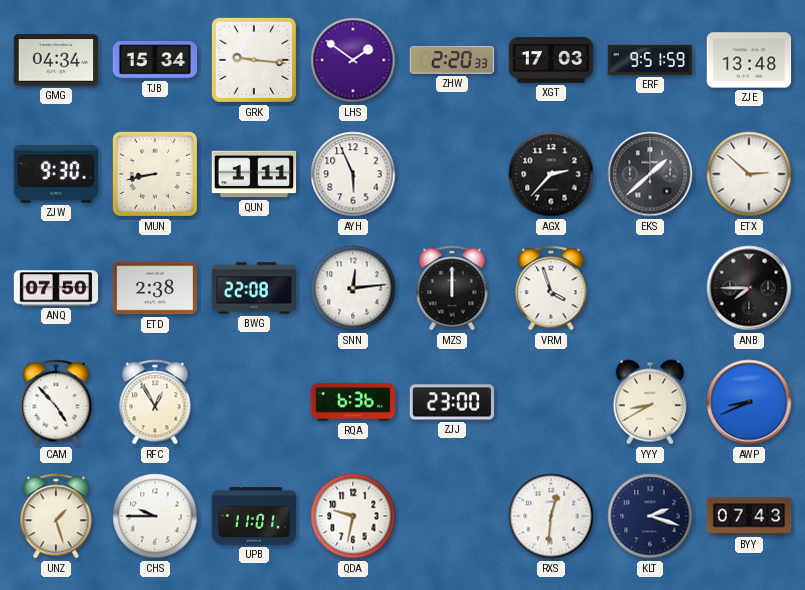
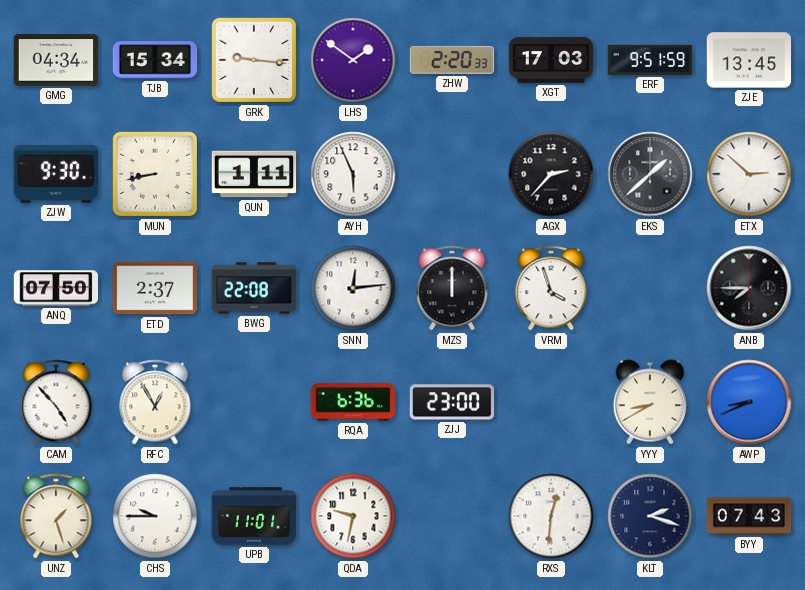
ZJE: 13:48 -> 13:45
ETD: 2:38 -> 2:37
